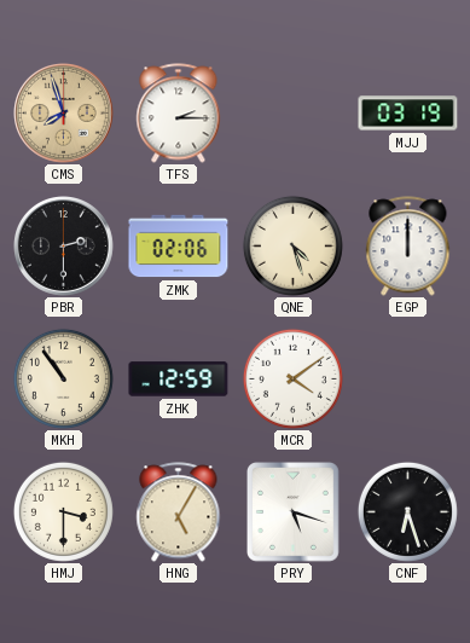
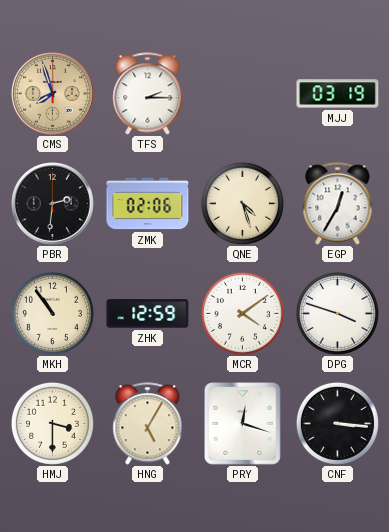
PBR: 2:30 -> 2:31
EGP: 12:00 -> 12:35
DPG: none -> 3:48
PRY: 5:18 -> 12:18
CNF: 6:27 -> 3:16
